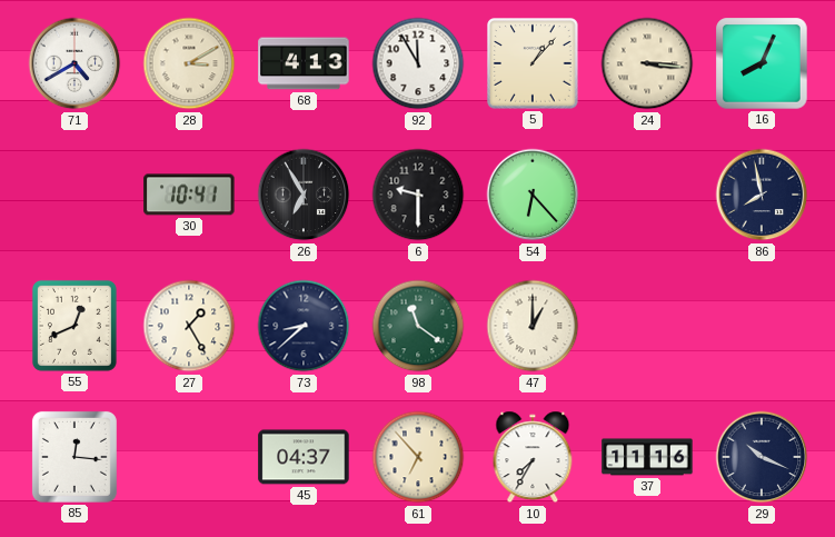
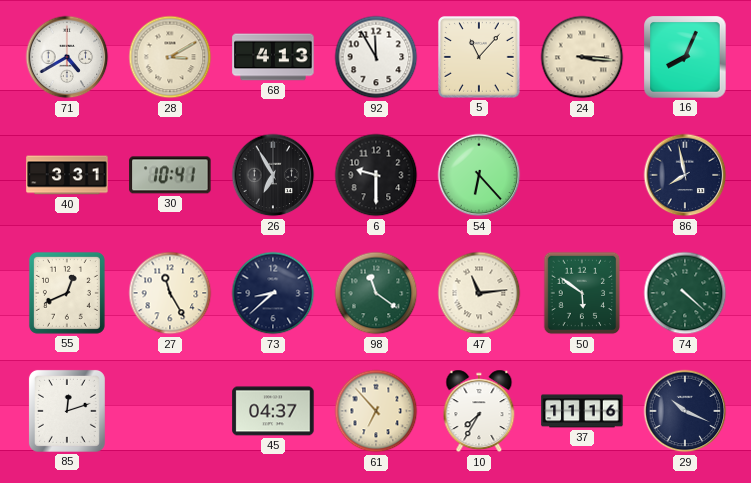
5: 1:07 -> 11:07
40: none -> 3:31
27: 1:25 -> 11:25
47: 1:00 -> 11:14
50: none -> 5:51
74: none -> 4:22
85: 12:16 -> 12:12
